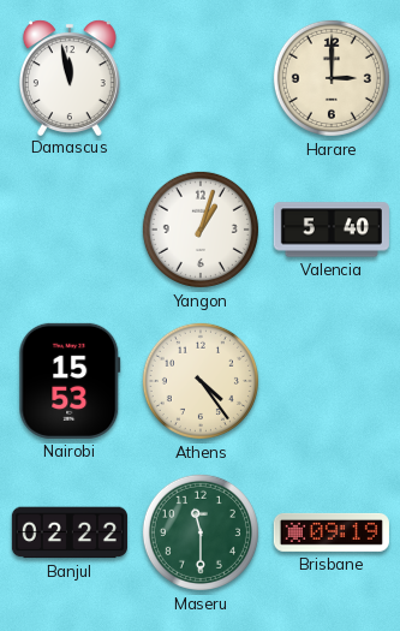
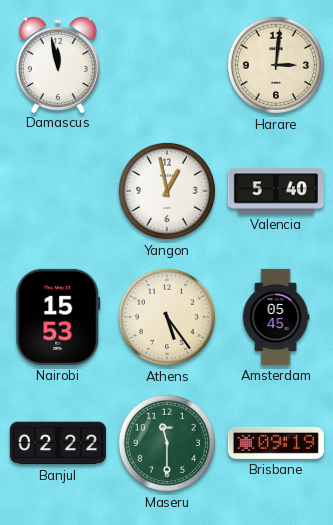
Harare: 3:00 -> 3:01
Yangon: 1:03 -> 12:58
Athens: 4:24 -> 5:24
Amsterdam: none -> 05:45
